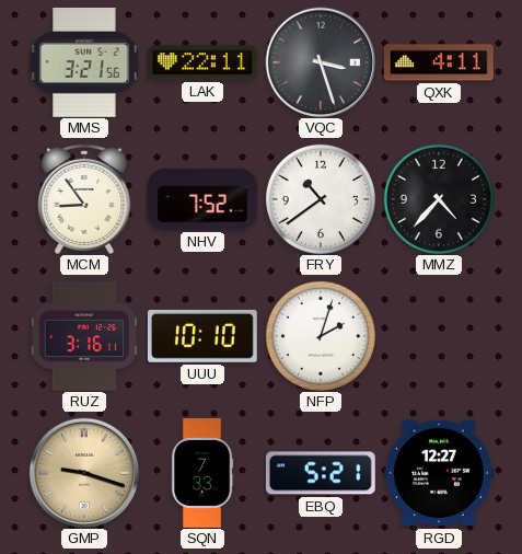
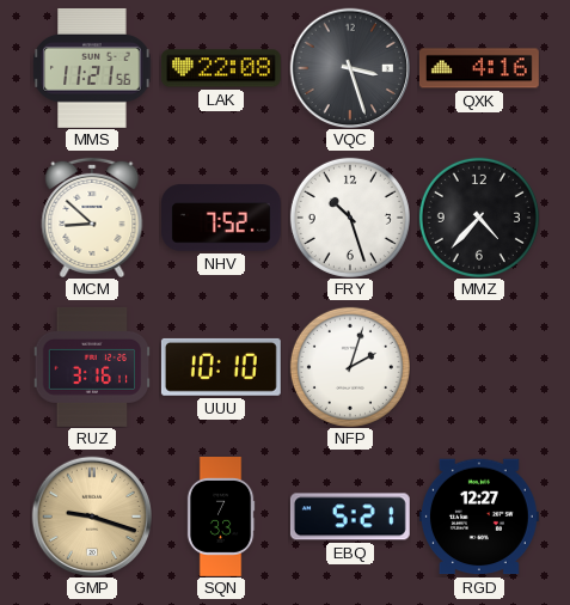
MMS: 3:21 -> 11:21
LAK: 22:11 -> 22:08
QXK: 4:11 -> 4:16
MCM: 8:54 -> 8:52
FRY: 10:39 -> 10:27
